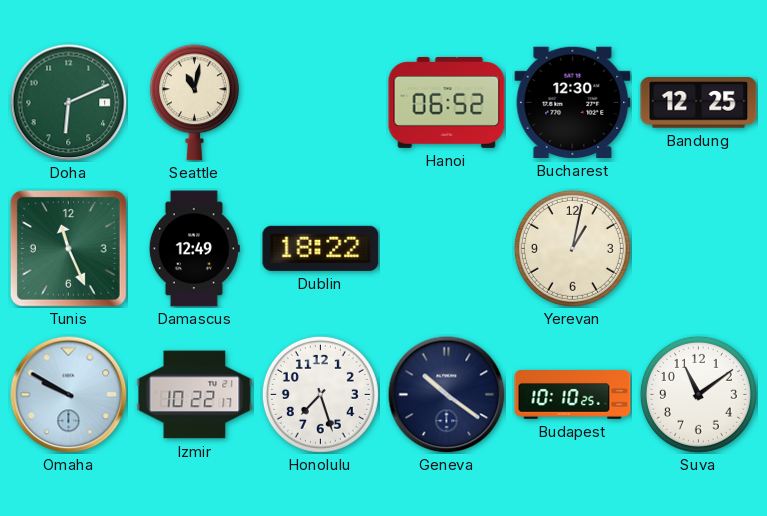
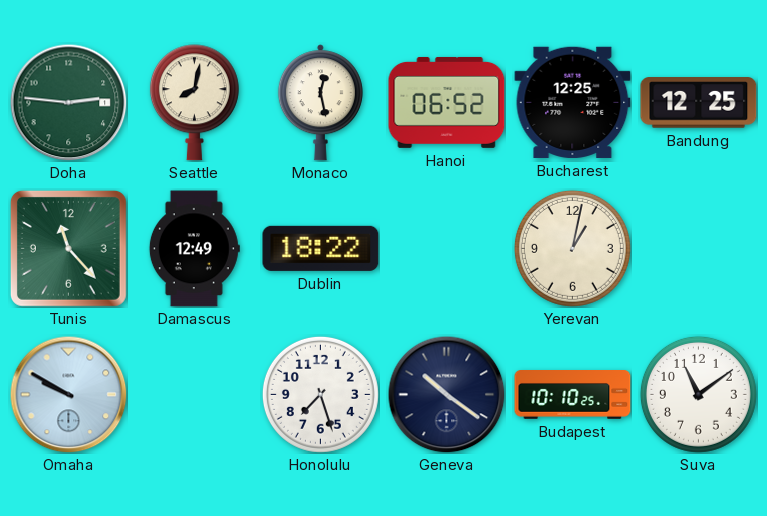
Doha: 6:11 -> 2:46
Seattle: 11:02 -> 8:02
Monaco: none -> 12:28
Bucharest: 12:30 -> 12:25
Tunis: 11:26 -> 11:23
Izmir: 10:22 -> none
